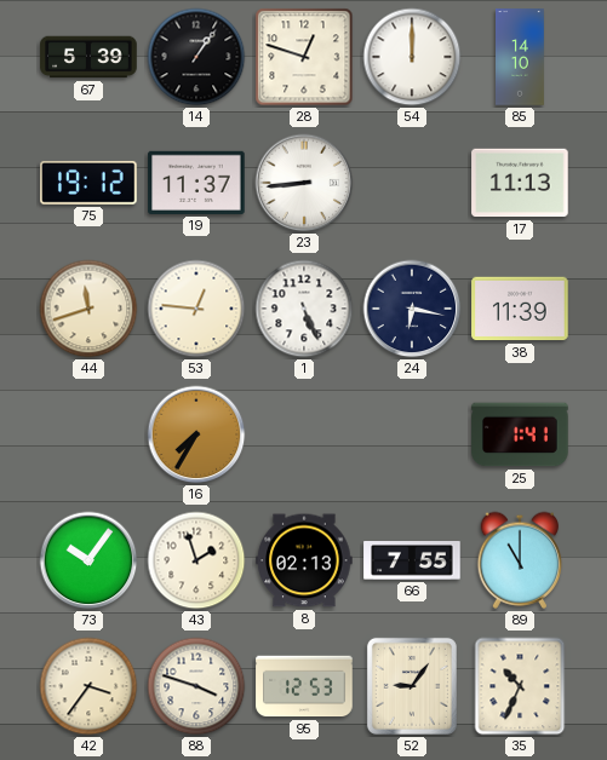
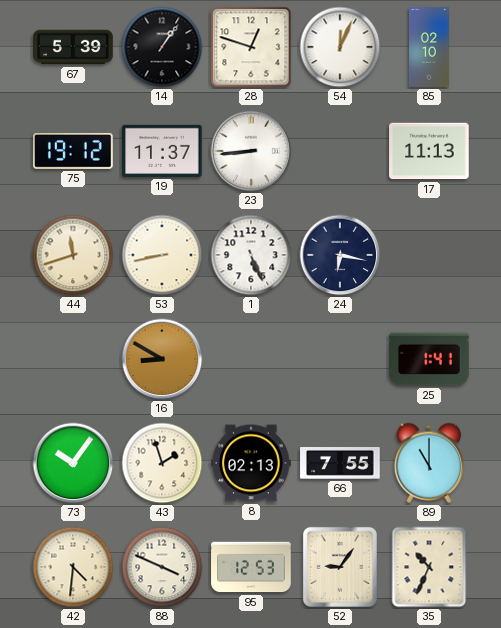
54: 12:00 -> 12:04
85: 14:10 -> 02:10
53: 12:46 -> 8:43
38: 11:39 -> none
16: 7:35 -> 8:50
42: 3:36 -> 4:31
88: 3:48 -> 3:49
